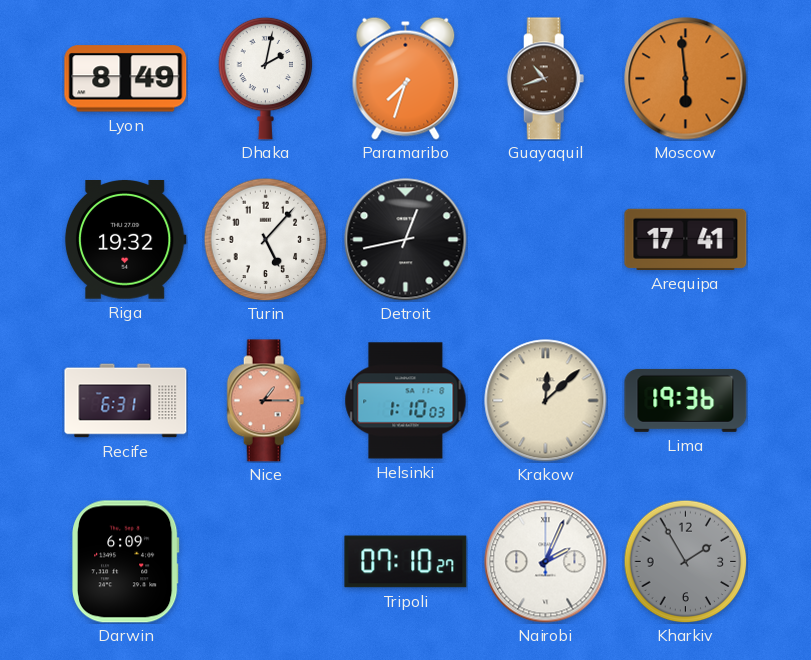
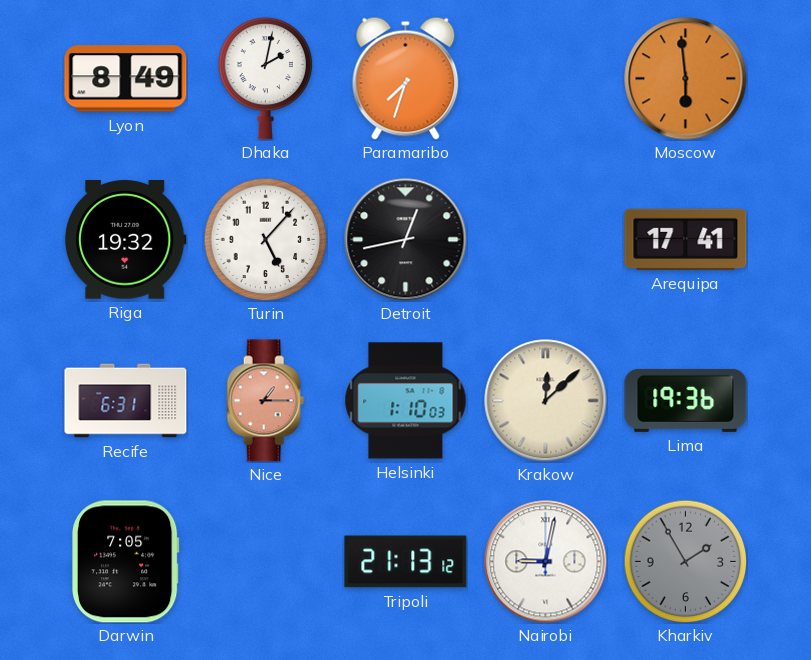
Guayaquil: 10:42 -> none
Darwin: 6:09 -> 7:05
Tripoli: 07:10 -> 21:13
Nairobi: 2:04 -> 9:02
